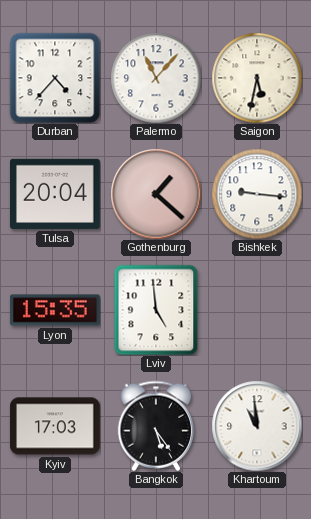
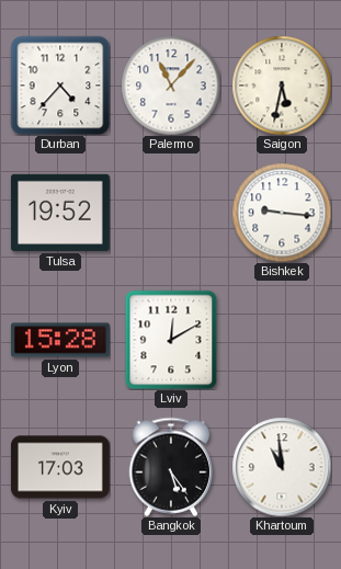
Tulsa: 20:04 -> 19:52
Gothenburg: 1:22 -> none
Lyon: 15:35 -> 15:28
Lviv: 4:59 -> 12:10
